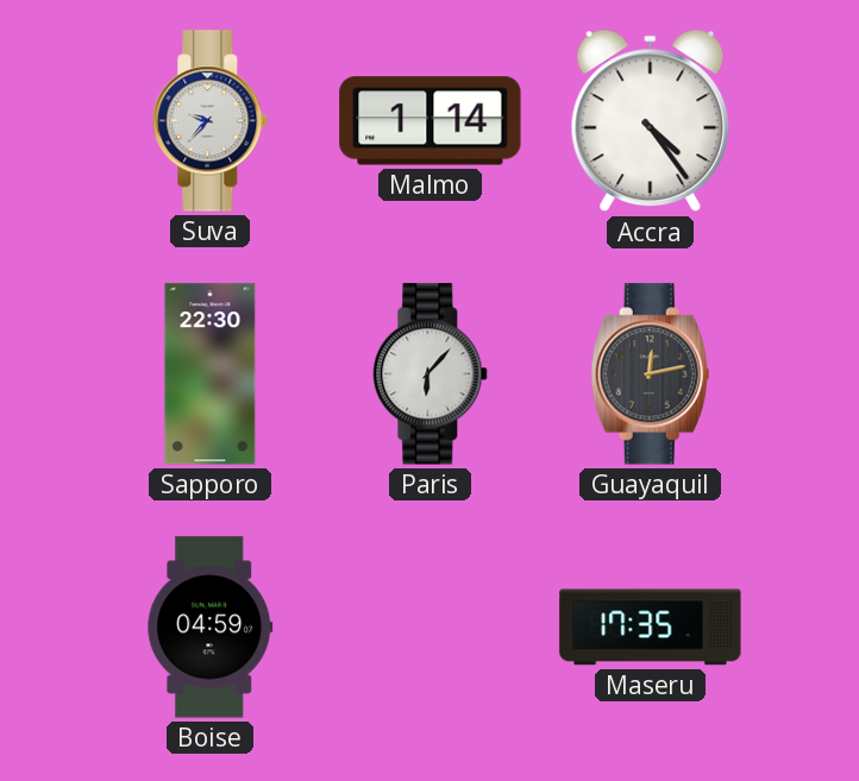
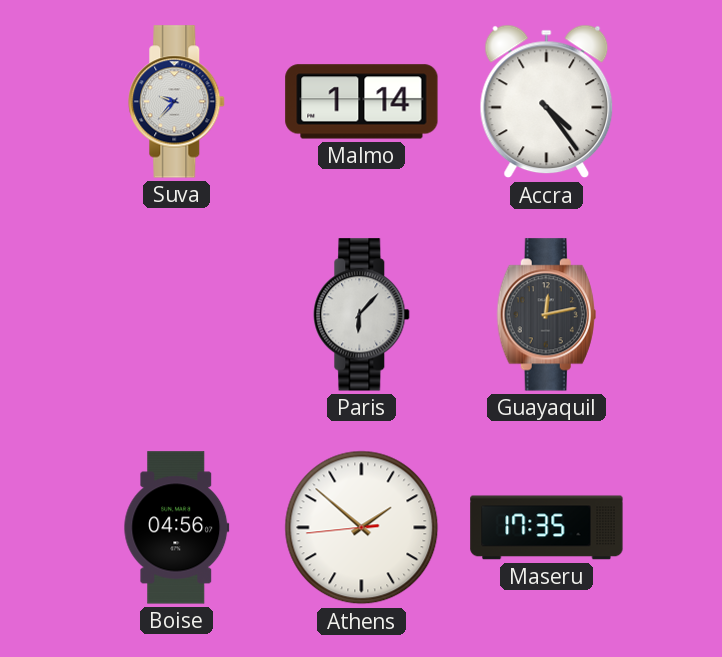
Sapporo: 22:30 -> none
Boise: 04:59 -> 04:56
Athens: none -> 1:51
